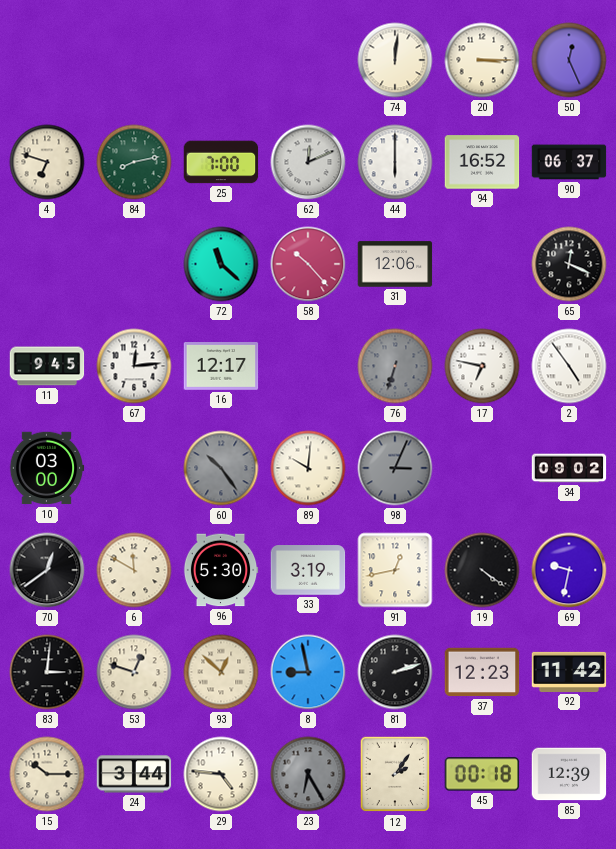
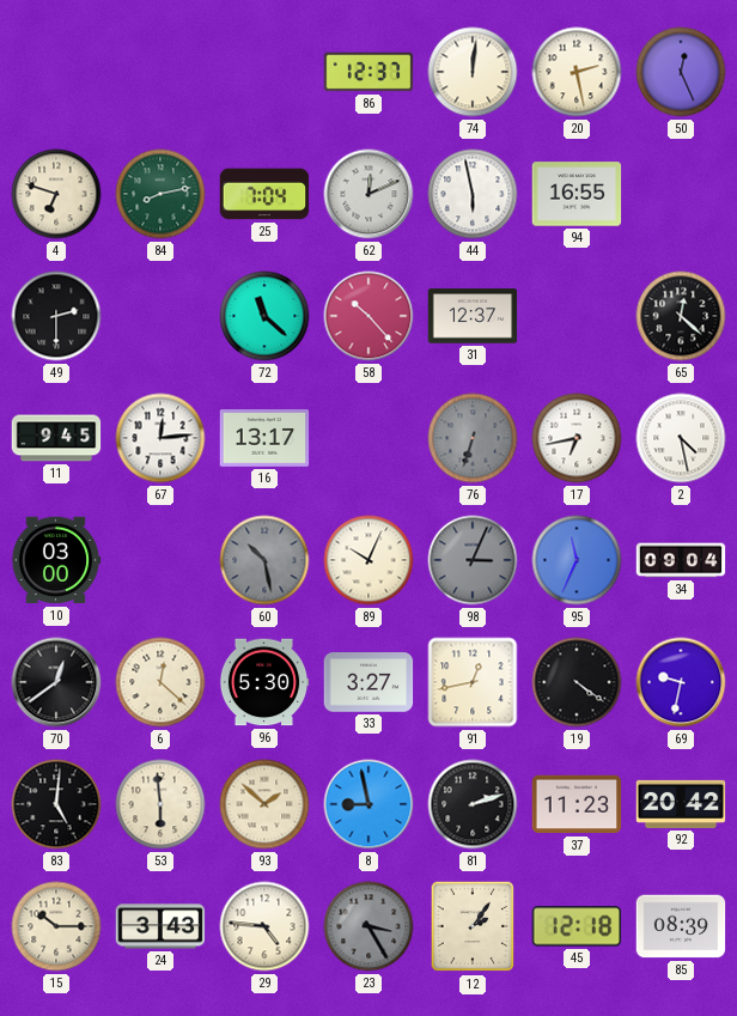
86: none -> 12:37
20: 3:15 -> 2:28
25: 7:00 -> 7:04
44: 6:00 -> 5:58
94: 16:52 -> 16:55
90: 06:37 -> none
49: none -> 2:30
31: 12:06 -> 12:37
65: 12:19 -> 12:22
16: 12:17 -> 13:17
17: 6:47 -> 6:43
2: 4:54 -> 4:28
60: 10:24 -> 10:28
89: 10:01 -> 10:04
95: none -> 11:34
34: 09:02 -> 09:04
6: 11:50 -> 12:22
33: 3:19 -> 3:27
83: 3:01 -> 5:01
53: 12:48 -> 5:59
93: 12:52 -> 1:52
37: 12:23 -> 11:23
92: 11:42 -> 20:42
24: 3:44 -> 3:43
23: 6:25 -> 3:25
45: 00:18 -> 12:18
85: 12:39 -> 08:39
